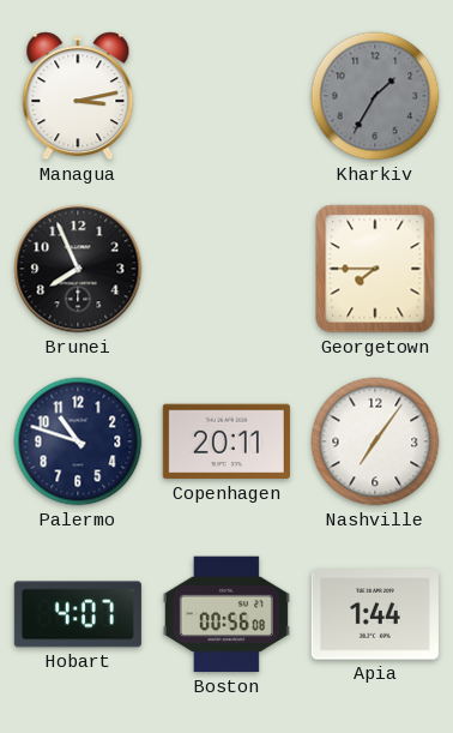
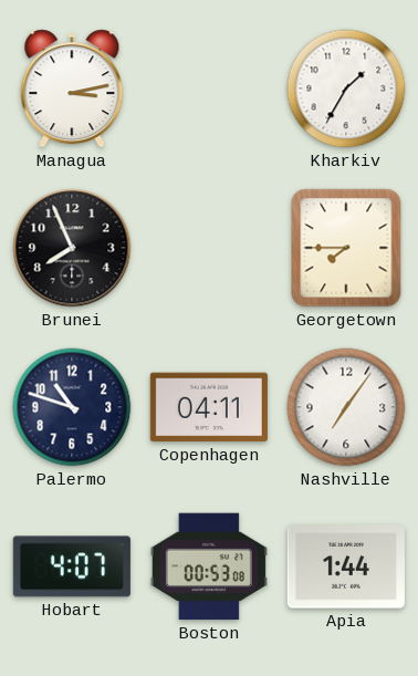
Kharkiv dial: grey -> white
Copenhagen: 20:11 -> 04:11
Boston: 00:56 -> 00:53
